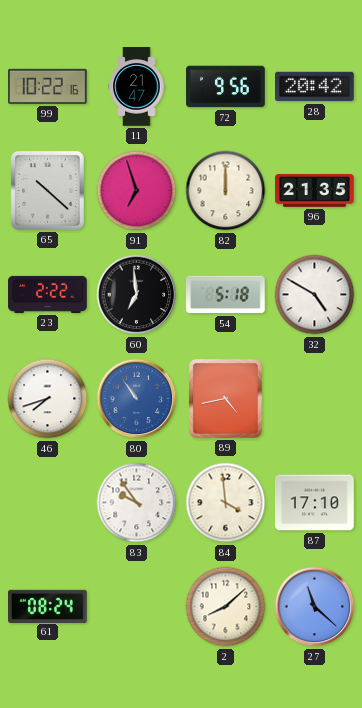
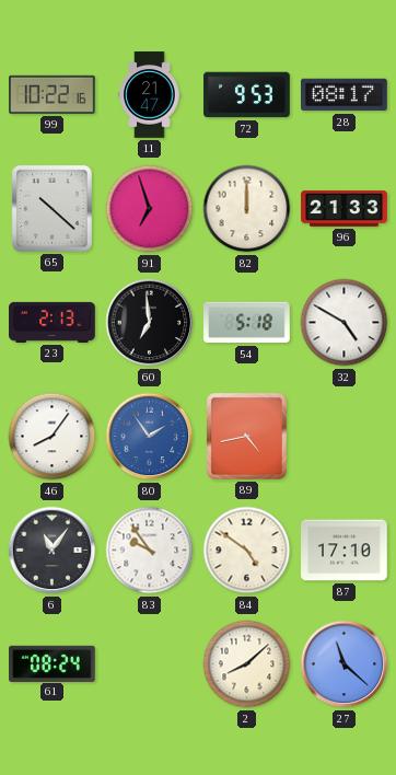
72: 9:56 -> 9:53
28: 20:42 -> 08:17
96: 21:35 -> 21:33
23: 2:22 -> 2:13
46: 7:42 -> 8:06
80: 10:54 -> 1:54
6: none -> 11:06
84: 3:59 -> 4:51
